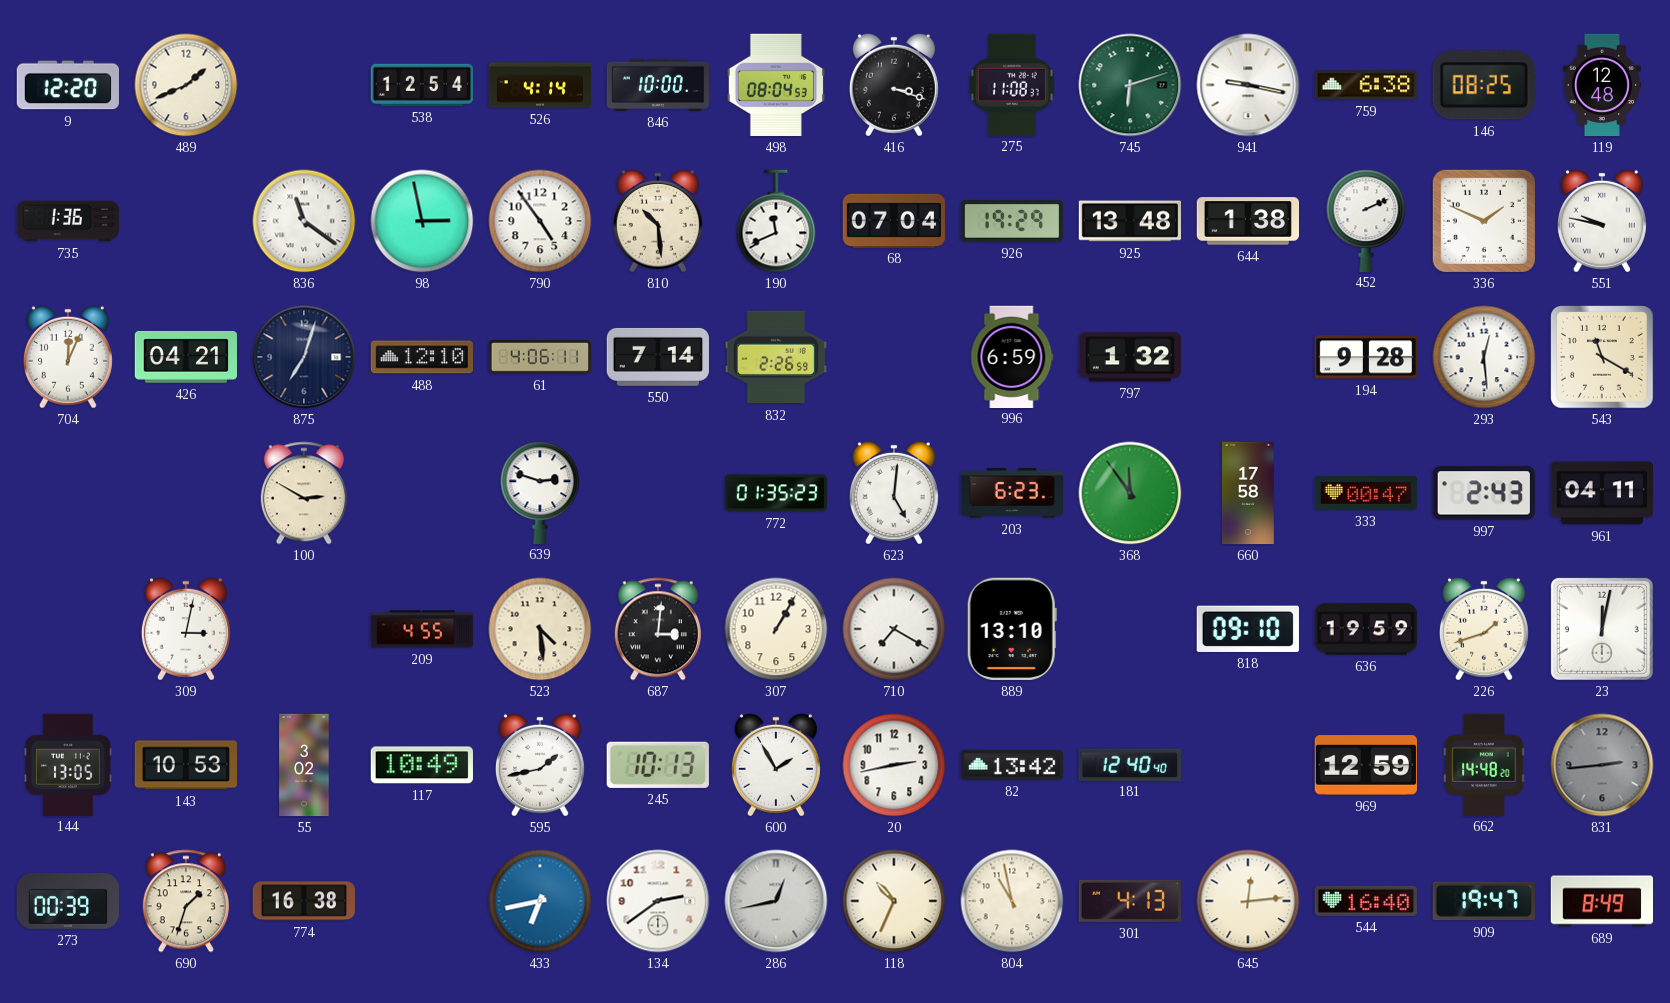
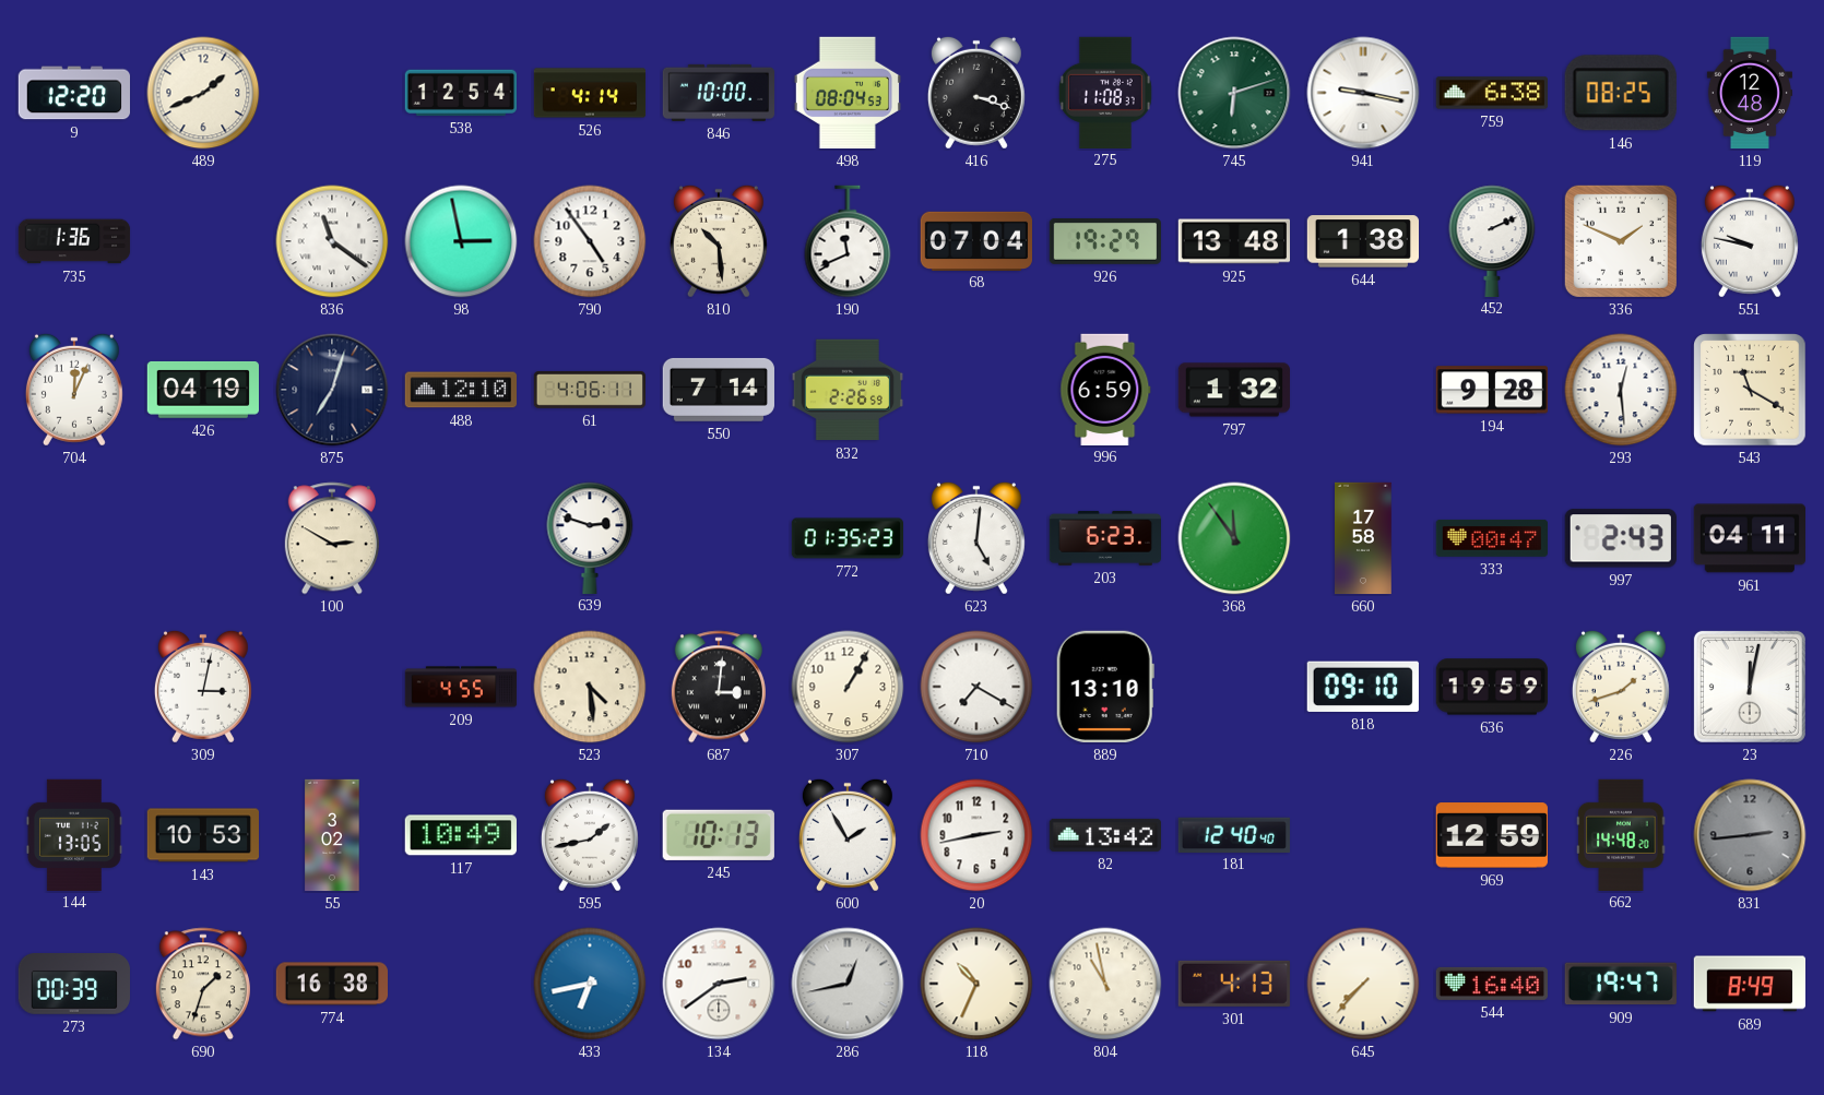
426: 04:21 -> 04:19
645: 12:14 -> 7:37
